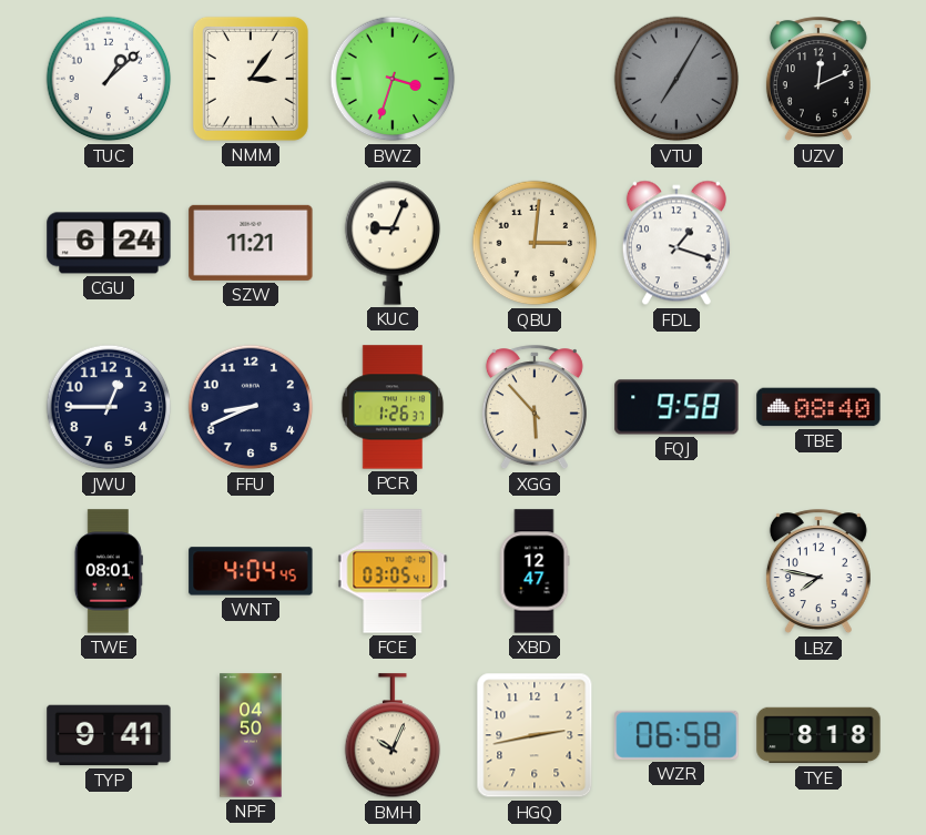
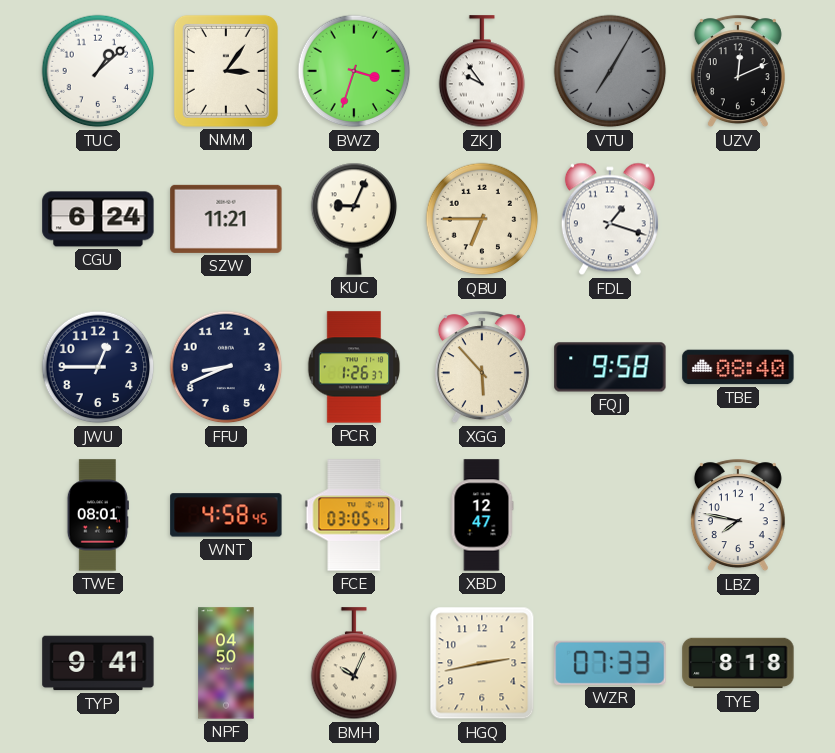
ZKJ: none -> 9:54
QBU: 3:01 -> 6:45
WNT: 4:04 -> 4:58
WZR: 06:58 -> 07:33
